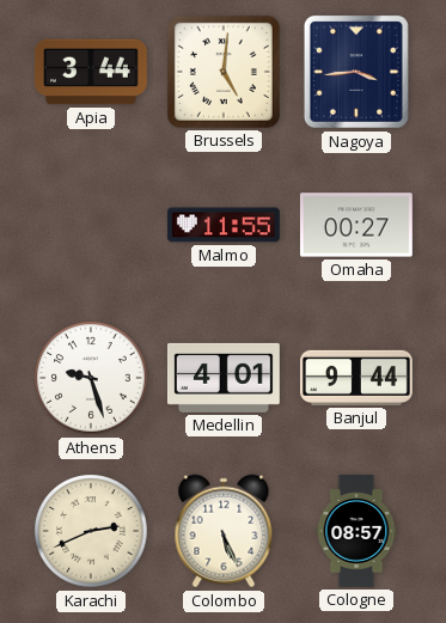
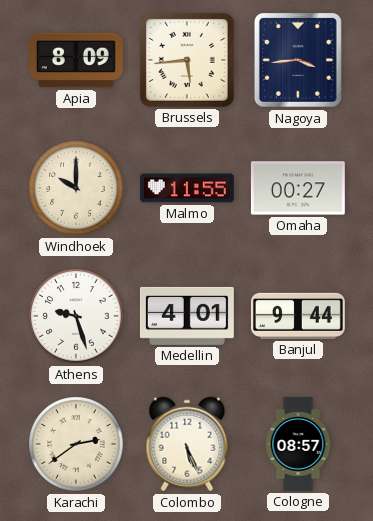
Apia: 3:44 -> 8:09
Brussels: 5:01 -> 5:44
Windhoek: none -> 10:00
Karachi: 2:41 -> 2:39
